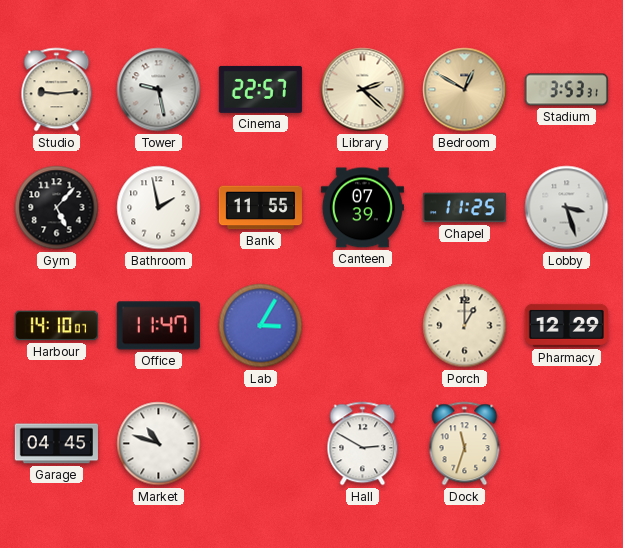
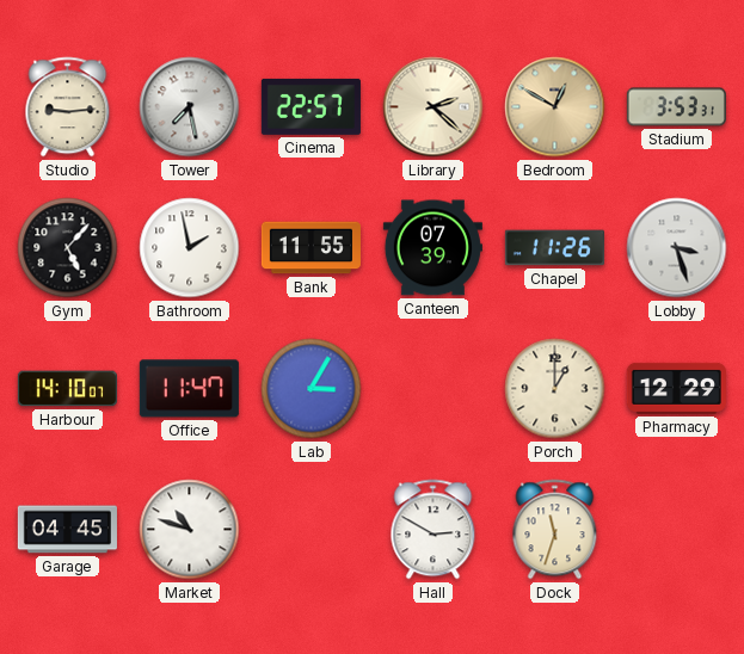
Tower: 9:28 -> 7:28
Chapel: 11:25 -> 11:26
